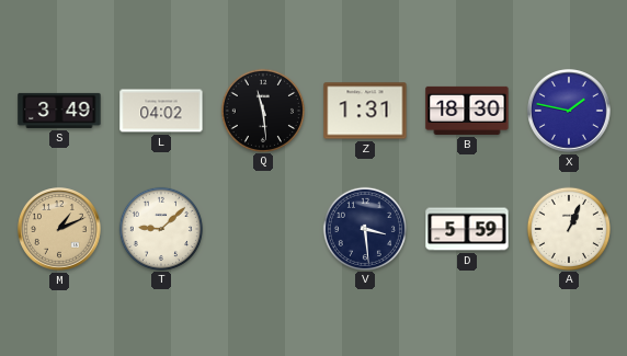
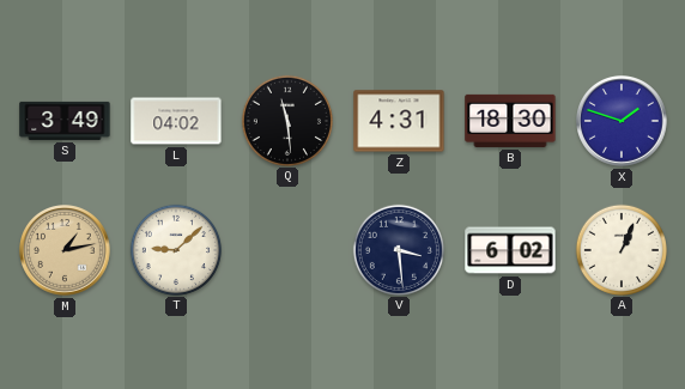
Z: 1:31 -> 4:31
X: 1:47 -> 1:48
M: 1:11 -> 1:13
D: 5:59 -> 6:02
